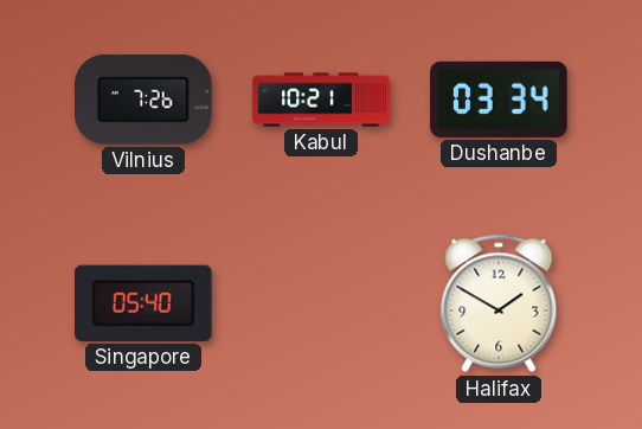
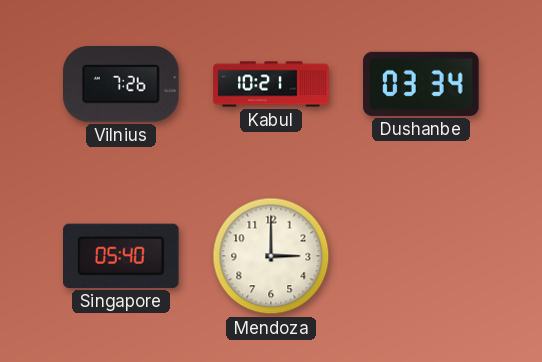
Mendoza: none -> 3:00
Halifax: 1:50 -> none
